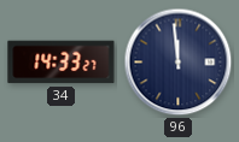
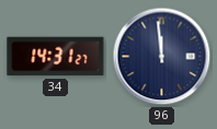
34: 14:33 -> 14:31
